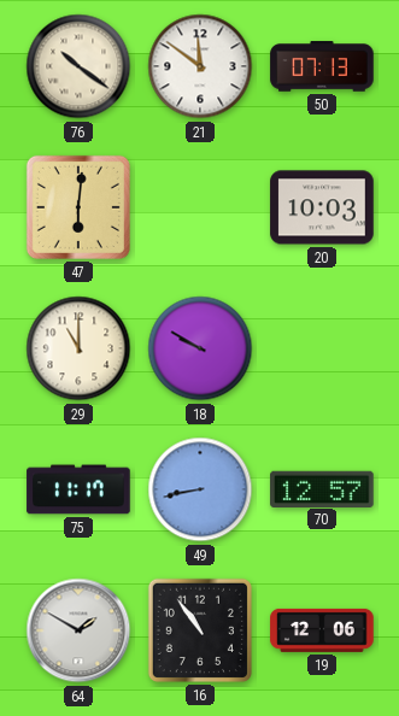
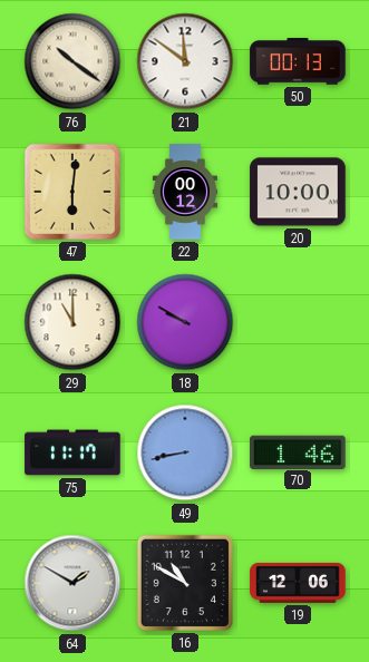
50: 07:13 -> 00:13
22: none -> 00:12
20: 10:03 -> 10:00
70: 12:57 -> 1:46
16: 10:54 -> 10:50
